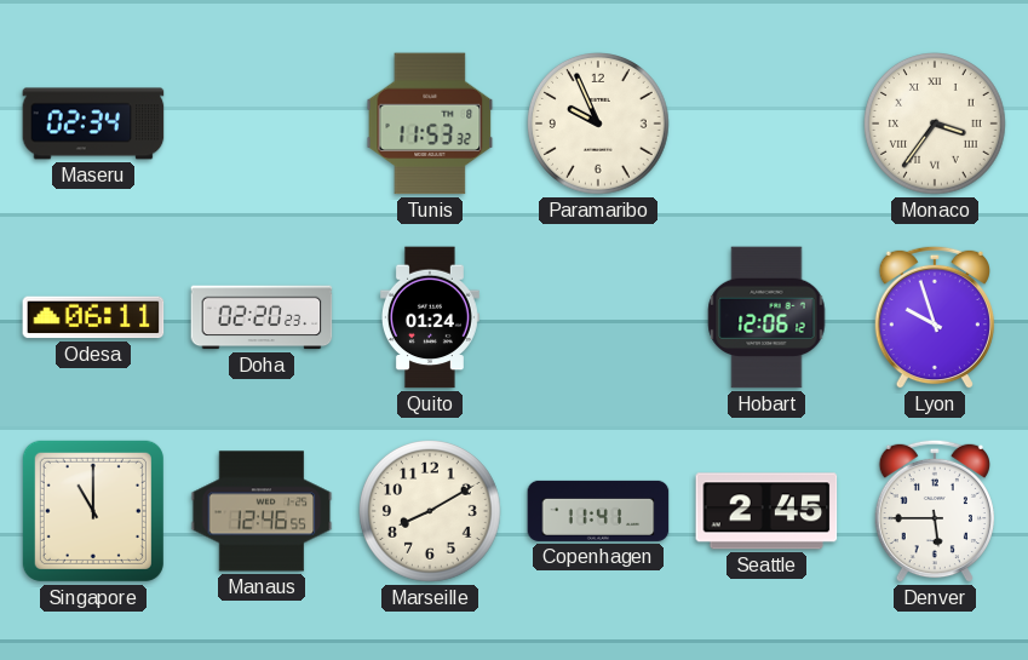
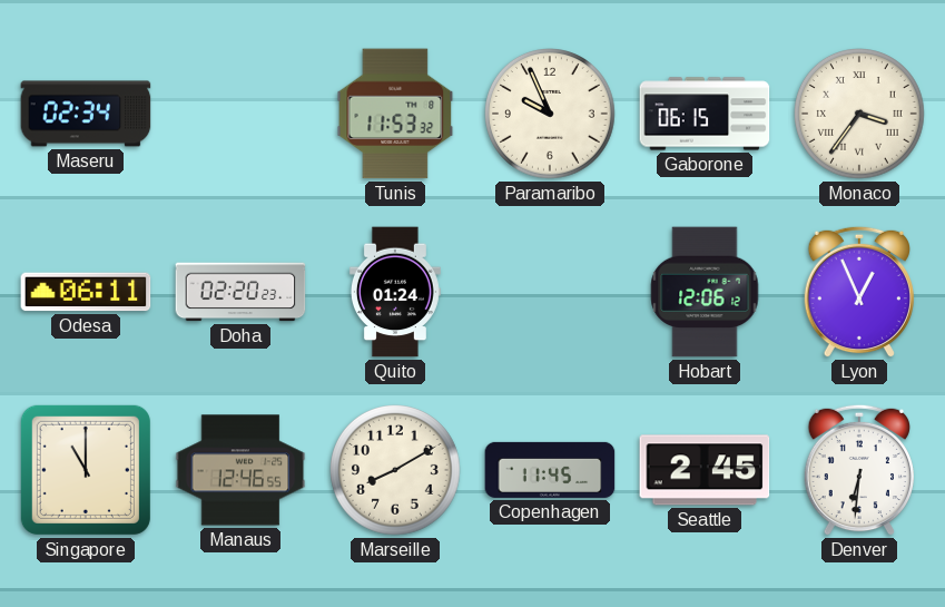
Gaborone: none -> 06:15
Lyon: 9:57 -> 12:56
Copenhagen: 11:41 -> 11:45
Denver: 5:45 -> 6:31
